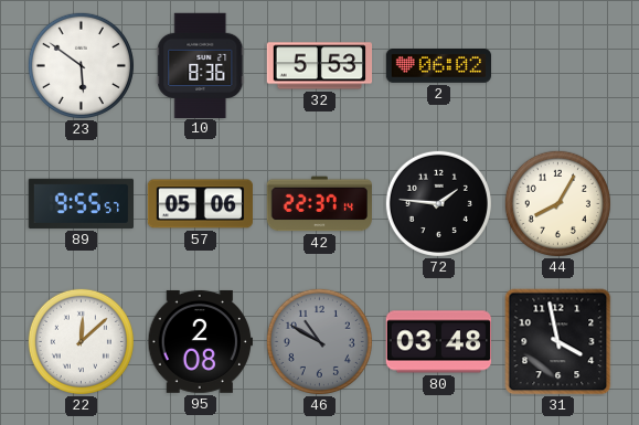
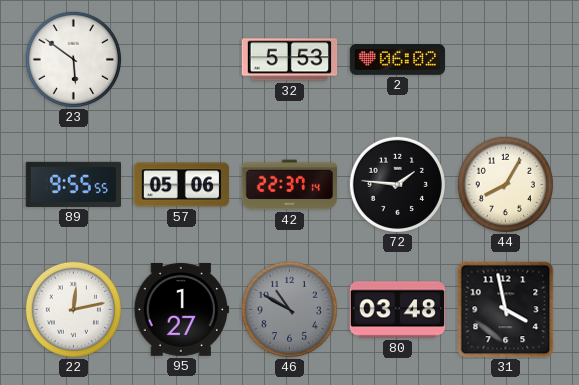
10: 8:36 -> none
89: 9:55:57 -> 9:55:55
22: 12:08 -> 12:13
95: 2:08 -> 1:27
